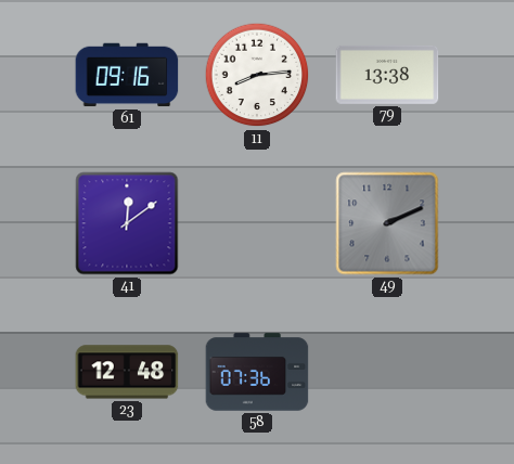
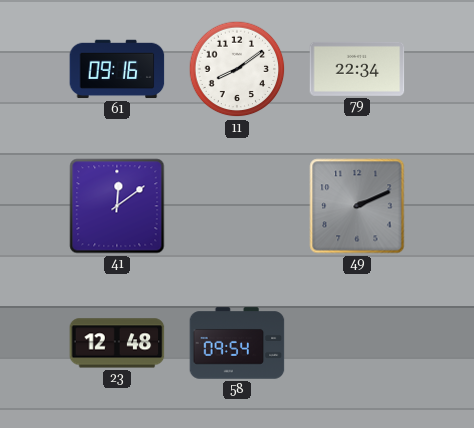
11: 8:14 -> 8:09
79: 13:38 -> 22:34
58: 07:36 -> 09:54
